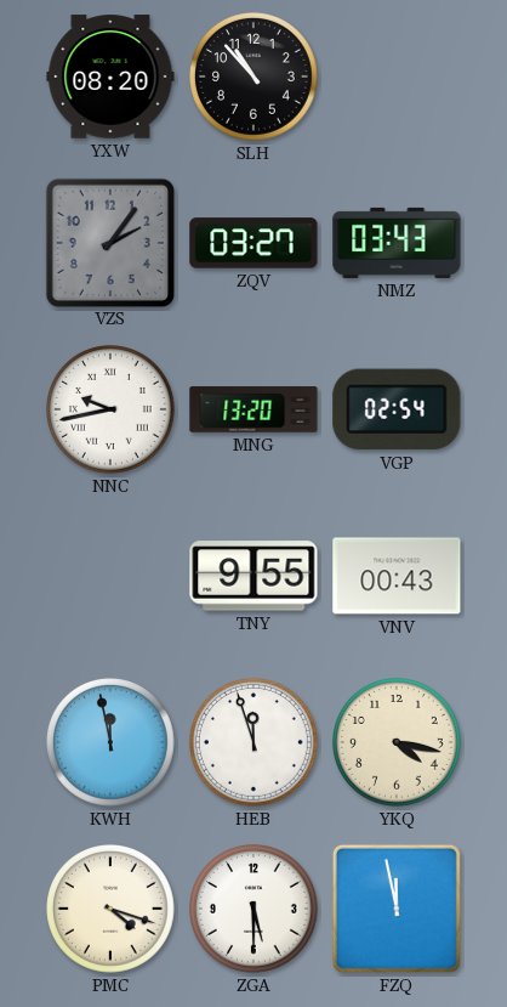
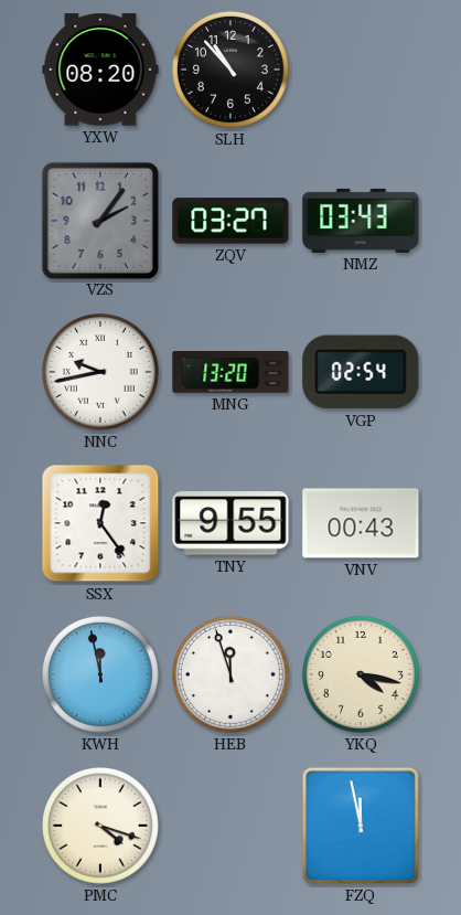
SSX: none -> 12:24
ZGA: 5:30 -> none
